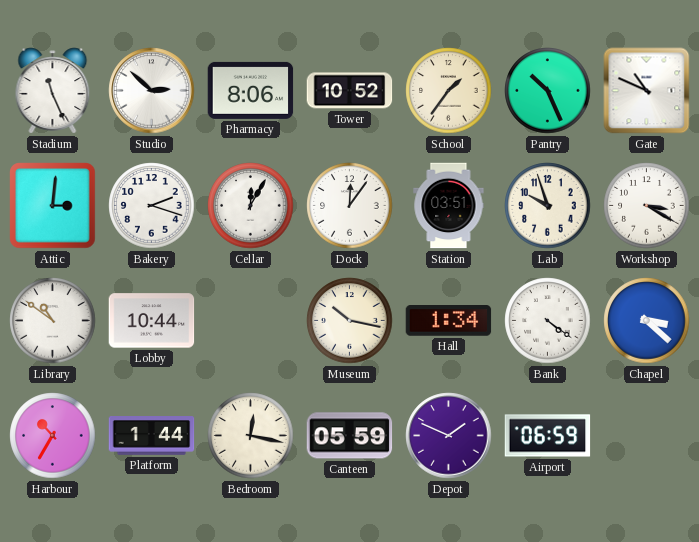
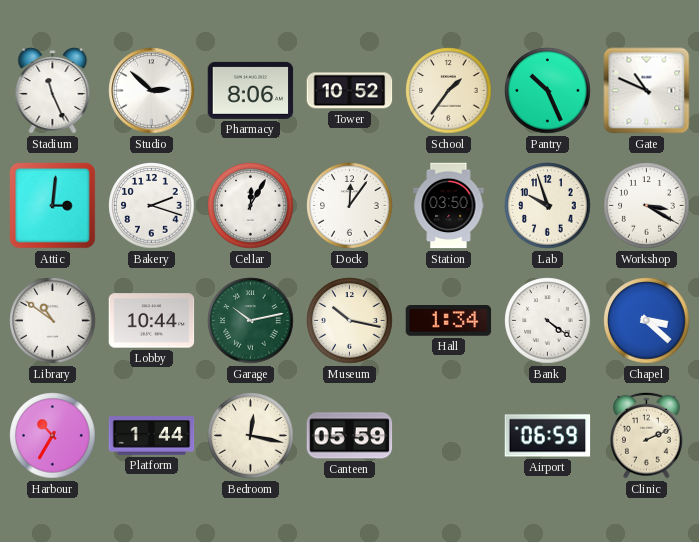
Station: 03:51 -> 03:50
Garage: none -> 10:13
Depot: 1:49 -> none
Clinic: none -> 2:11
